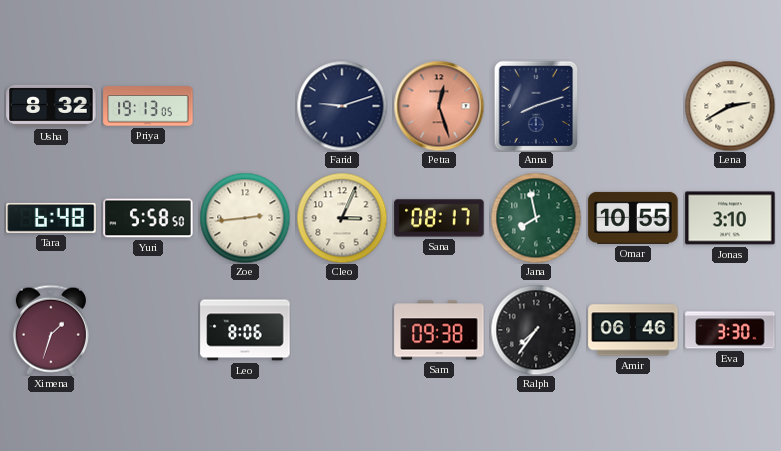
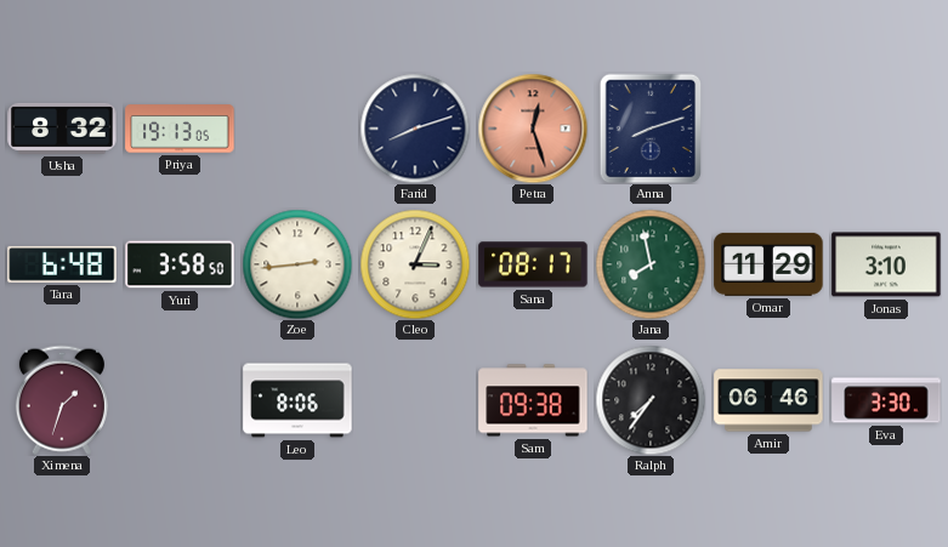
Farid: 9:12 -> 8:12
Lena: 2:40 -> none
Yuri: 5:58 -> 3:58
Omar: 10:55 -> 11:29
